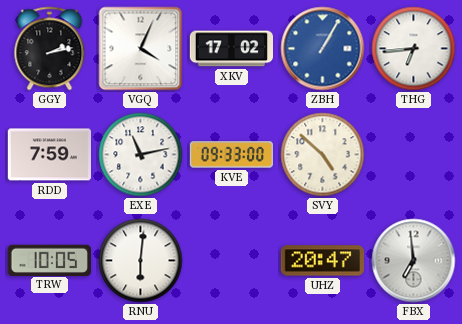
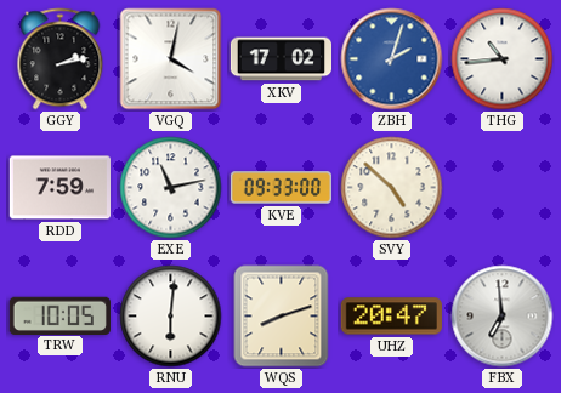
VGQ: 4:04 -> 4:02
ZBH: 1:05 -> 2:03
THG: 6:44 -> 10:44
WQS: none -> 8:12
